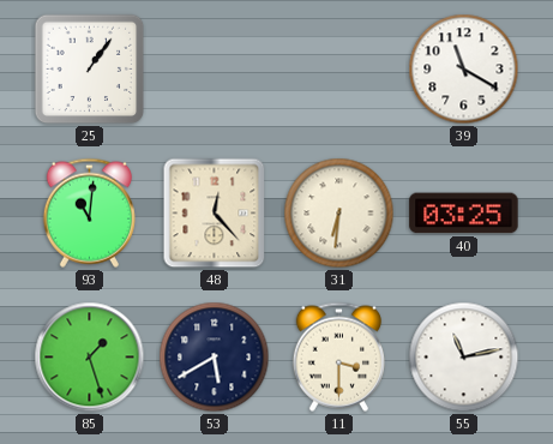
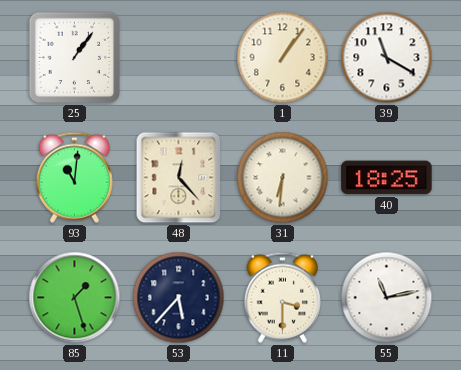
1: none -> 1:06
40: 03:25 -> 18:25
53: 5:40 -> 5:37
